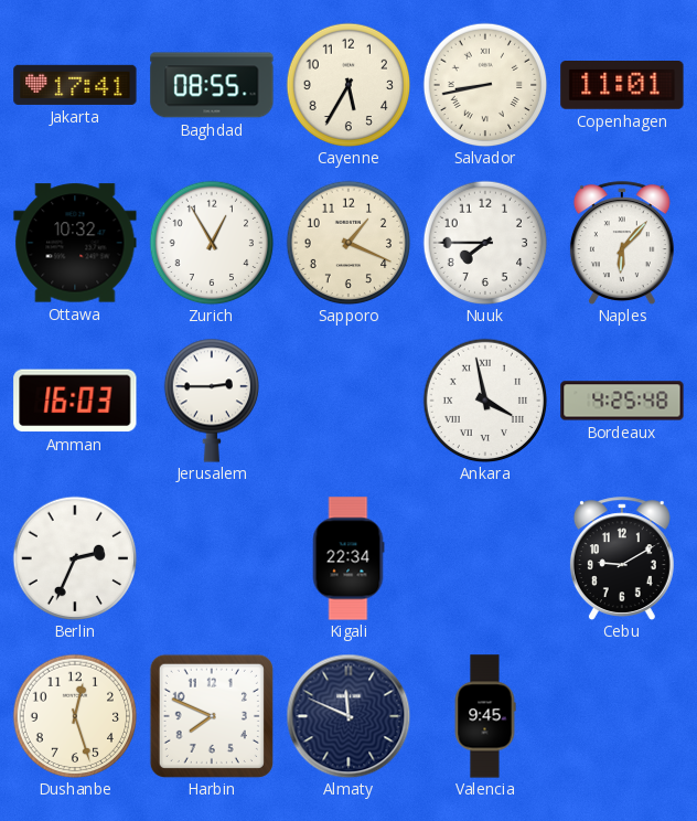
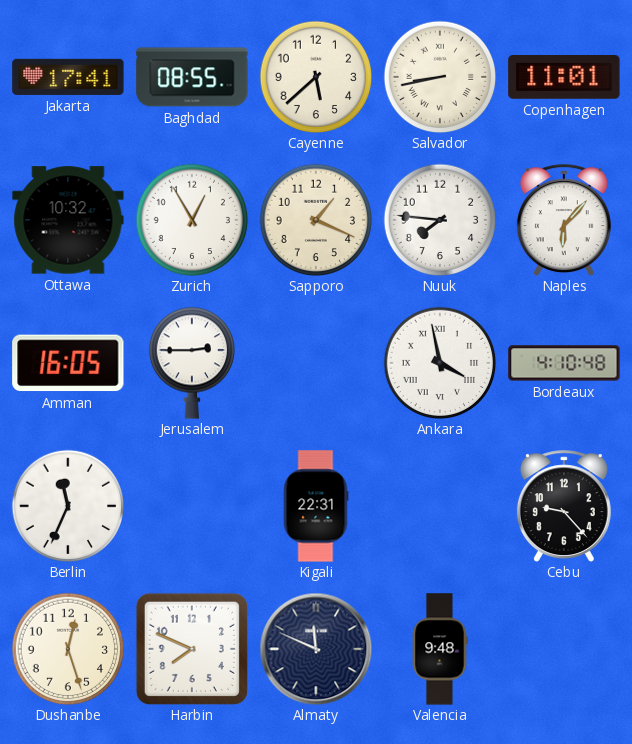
Cayenne: 5:35 -> 5:38
Nuuk: 7:45 -> 7:46
Amman: 16:03 -> 16:05
Bordeaux: 4:25 -> 4:10
Berlin: 2:34 -> 11:34
Kigali: 22:34 -> 22:31
Cebu: 9:10 -> 9:23
Valencia: 9:45 -> 9:48
